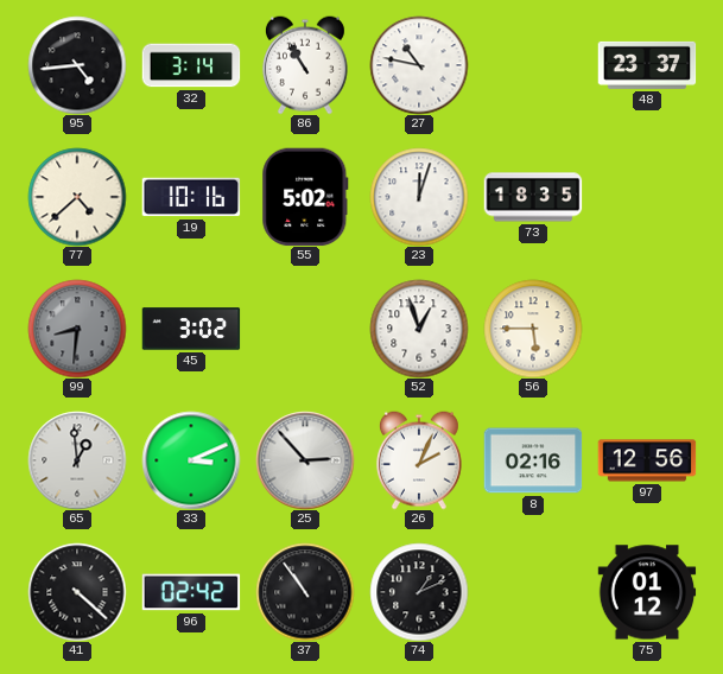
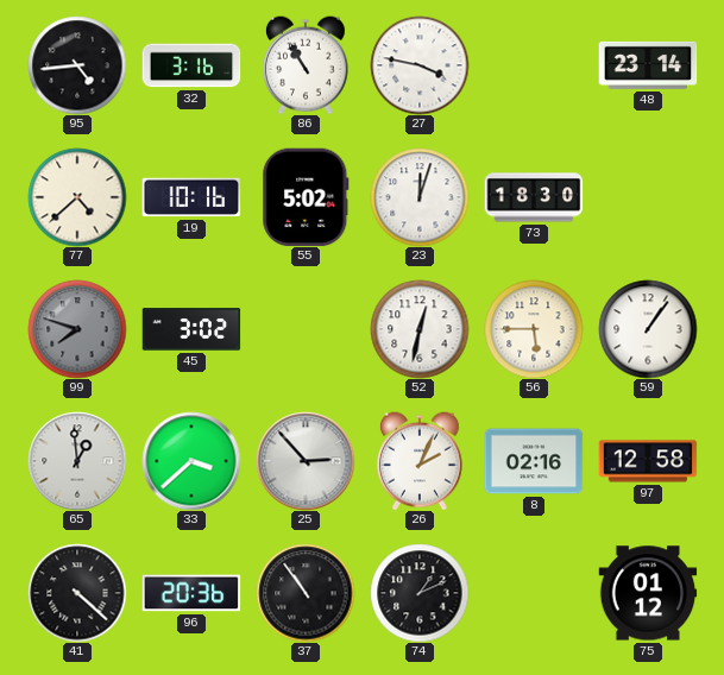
32: 3:14 -> 3:16
27: 10:47 -> 3:47
48: 23:37 -> 23:14
73: 18:35 -> 18:30
99: 8:31 -> 7:48
52: 12:57 -> 12:32
59: none -> 1:06
33: 3:11 -> 3:38
97: 12:56 -> 12:58
96: 02:42 -> 20:36
